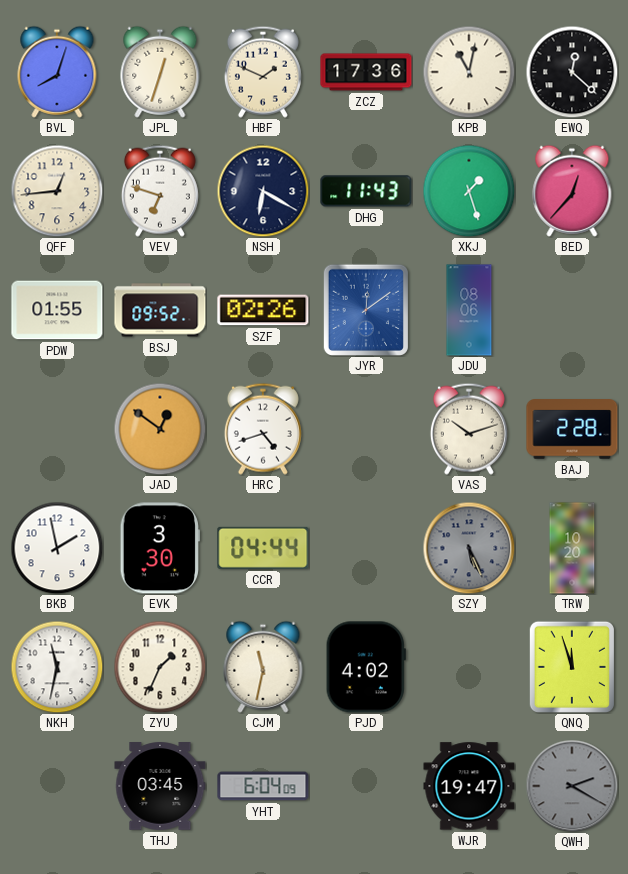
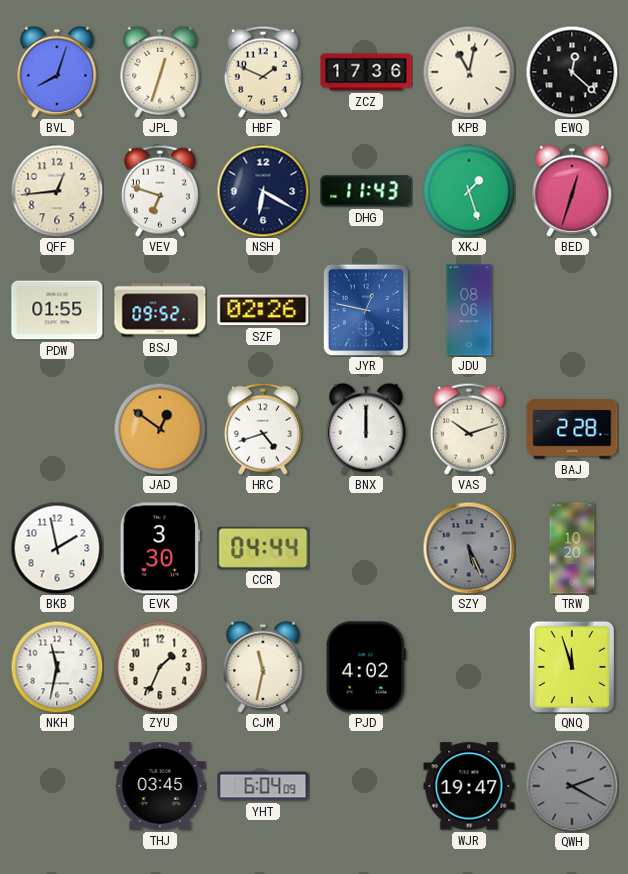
BED: 12:37 -> 12:33
JYR: 12:09 -> 12:47
BNX: none -> 12:00
